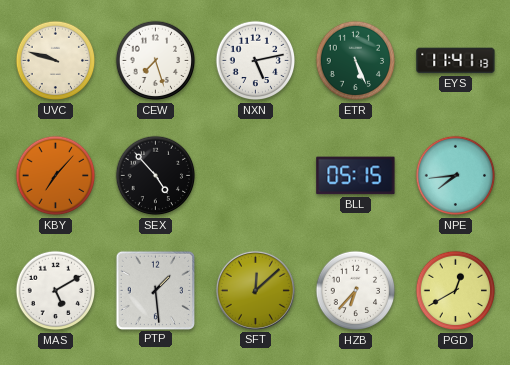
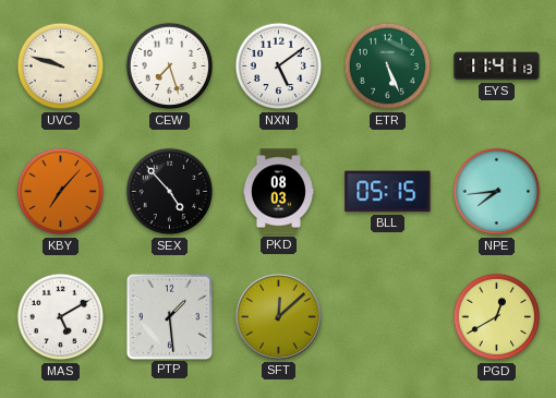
NXN: 5:13 -> 5:09
PKD: none -> 08:03
HZB: 6:37 -> none
